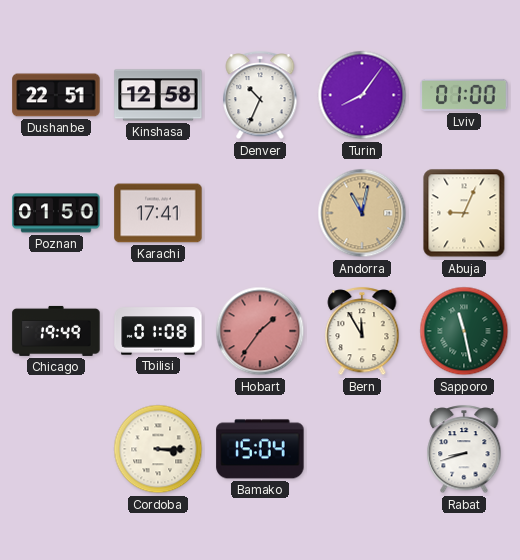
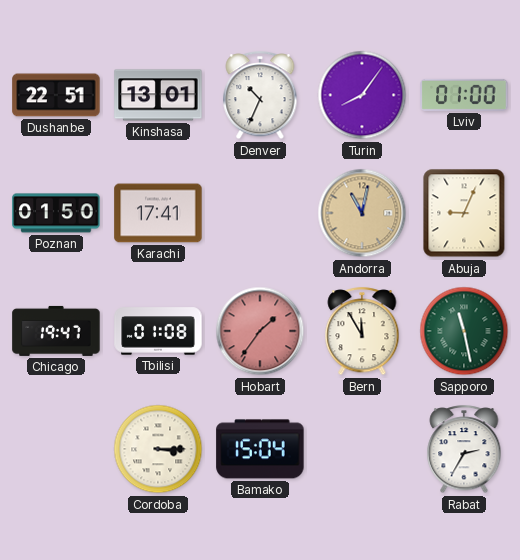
Kinshasa: 12:58 -> 13:01
Chicago: 19:49 -> 19:47
Rabat: 8:42 -> 2:35
